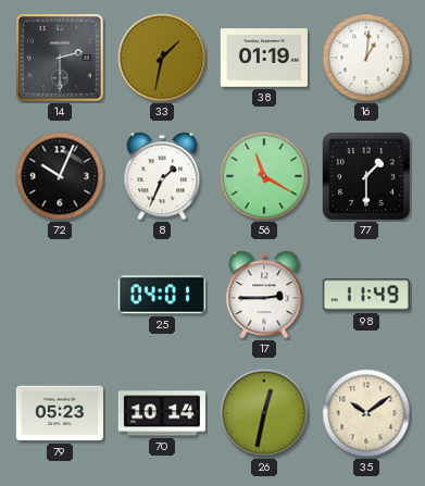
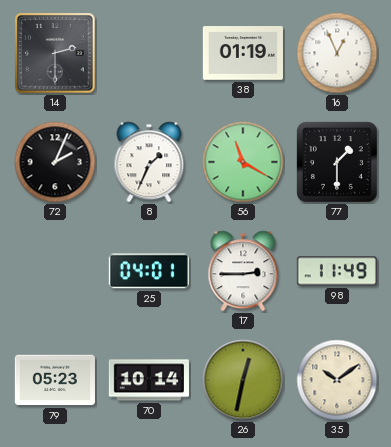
33: 1:32 -> none
16: 1:01 -> 12:56
72: 10:04 -> 2:04
